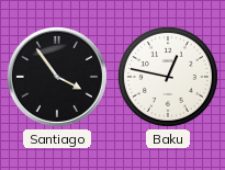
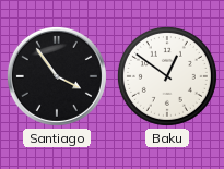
Baku: 12:47 -> 12:51
